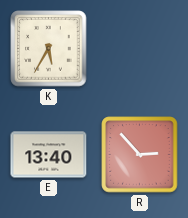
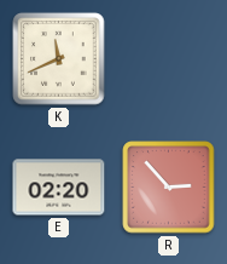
K: 5:35 -> 11:41
E: 13:40 -> 02:20
